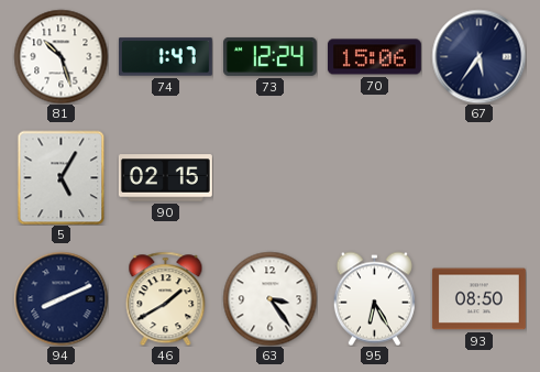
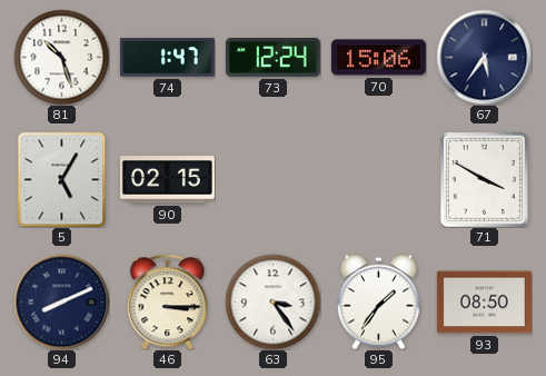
71: none -> 3:50
46: 1:40 -> 3:15
95: 6:25 -> 1:36
